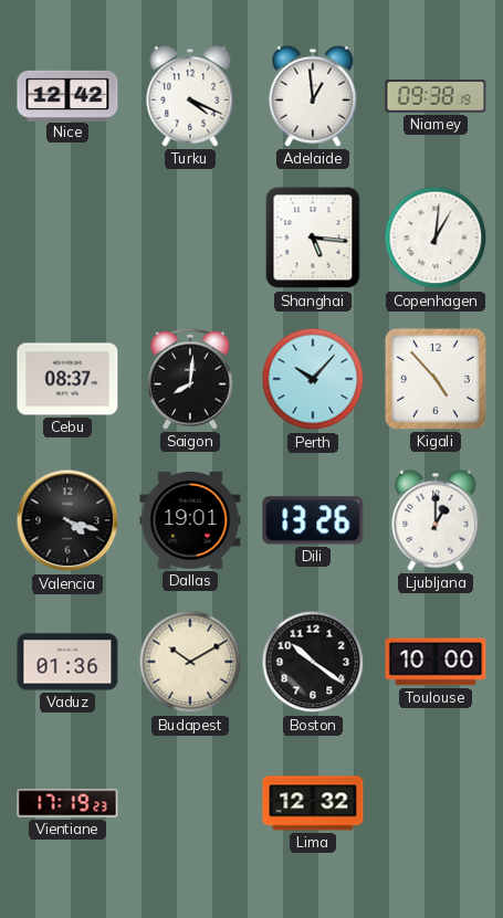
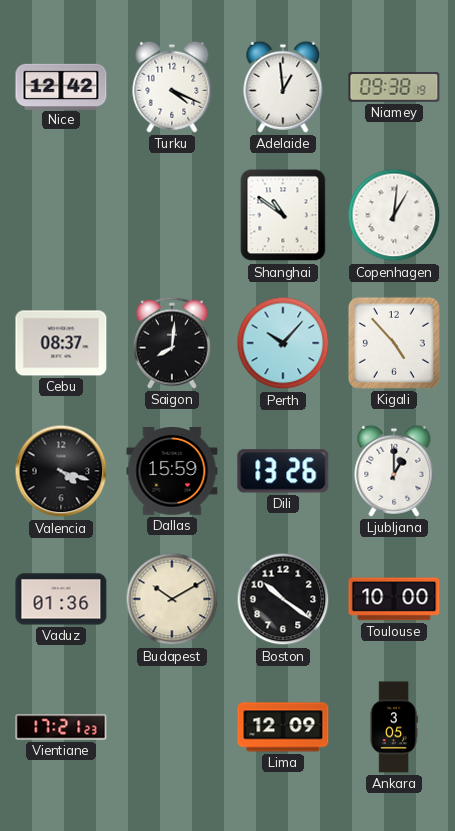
Shanghai: 5:16 -> 10:51
Dallas: 19:01 -> 15:59
Vientiane: 17:19 -> 17:21
Lima: 12:32 -> 12:09
Ankara: none -> 3:05
